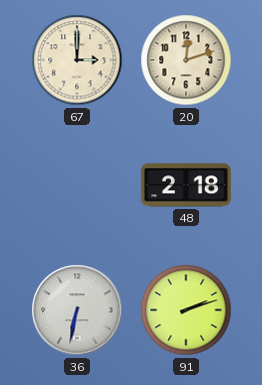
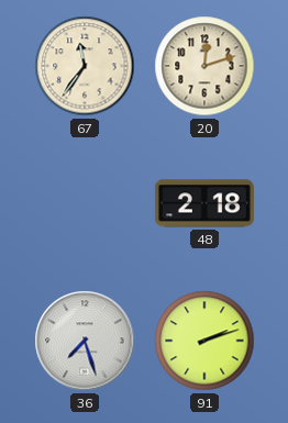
67: 3:00 -> 11:36
36: 6:32 -> 7:27
